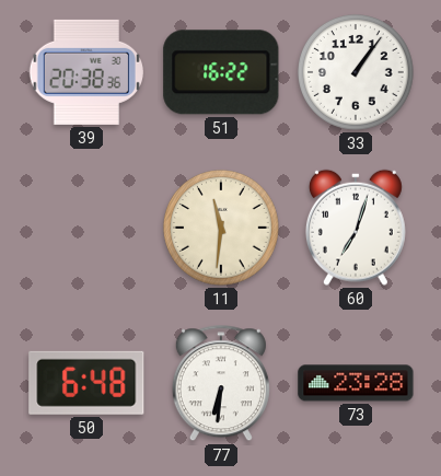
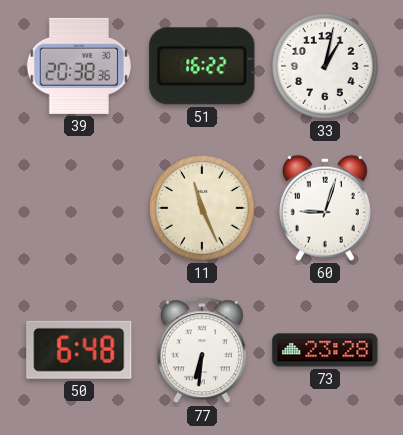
33: 1:06 -> 1:02
11: 11:31 -> 11:26
60: 7:03 -> 9:03
